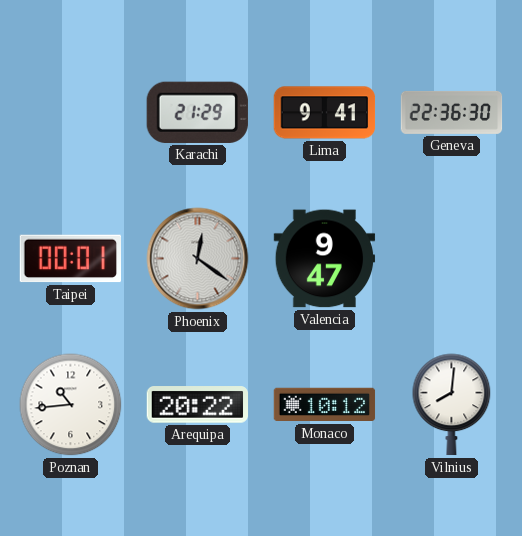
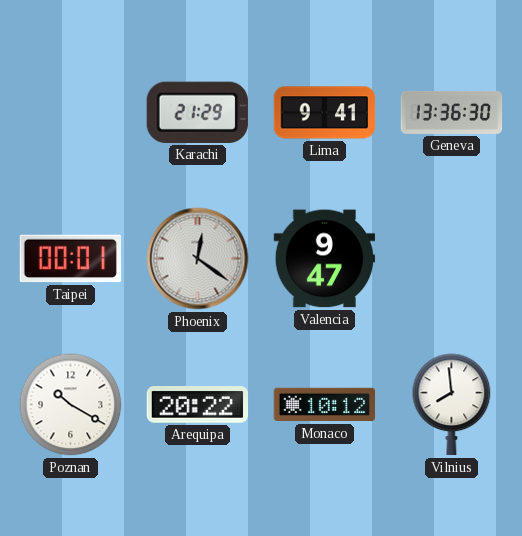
Geneva: 22:36 -> 13:36
Poznan: 10:44 -> 10:20
Vilnius: 8:01 -> 7:59
